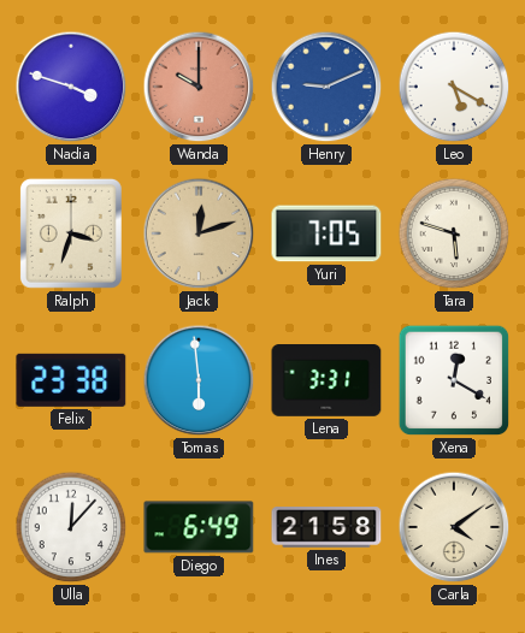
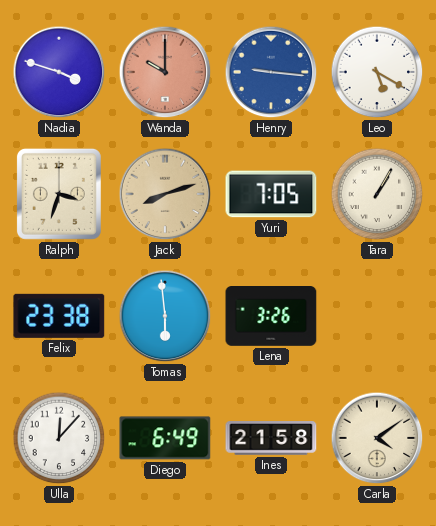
Henry: 9:11 -> 9:16
Jack: 12:12 -> 8:12
Tara: 5:48 -> 1:05
Lena: 3:31 -> 3:26
Xena: 12:20 -> none
